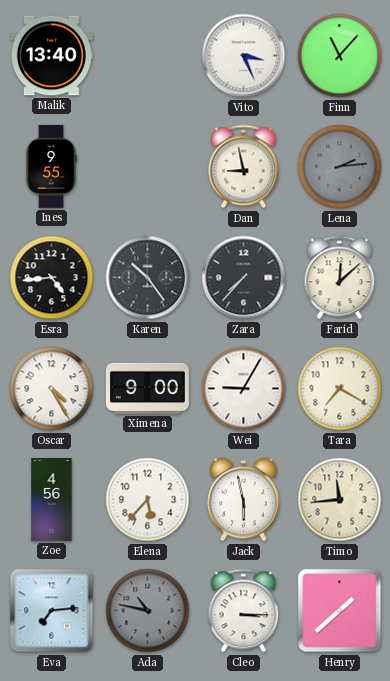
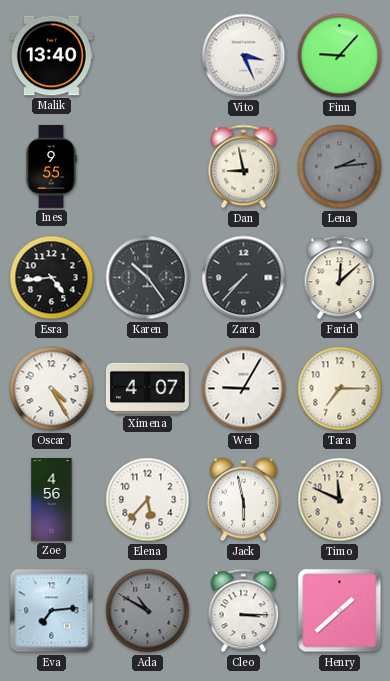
Finn: 11:07 -> 9:07
Ximena: 9:00 -> 4:07
Tara: 7:20 -> 7:15
Timo: 11:44 -> 11:49
Ada: 10:47 -> 10:50
